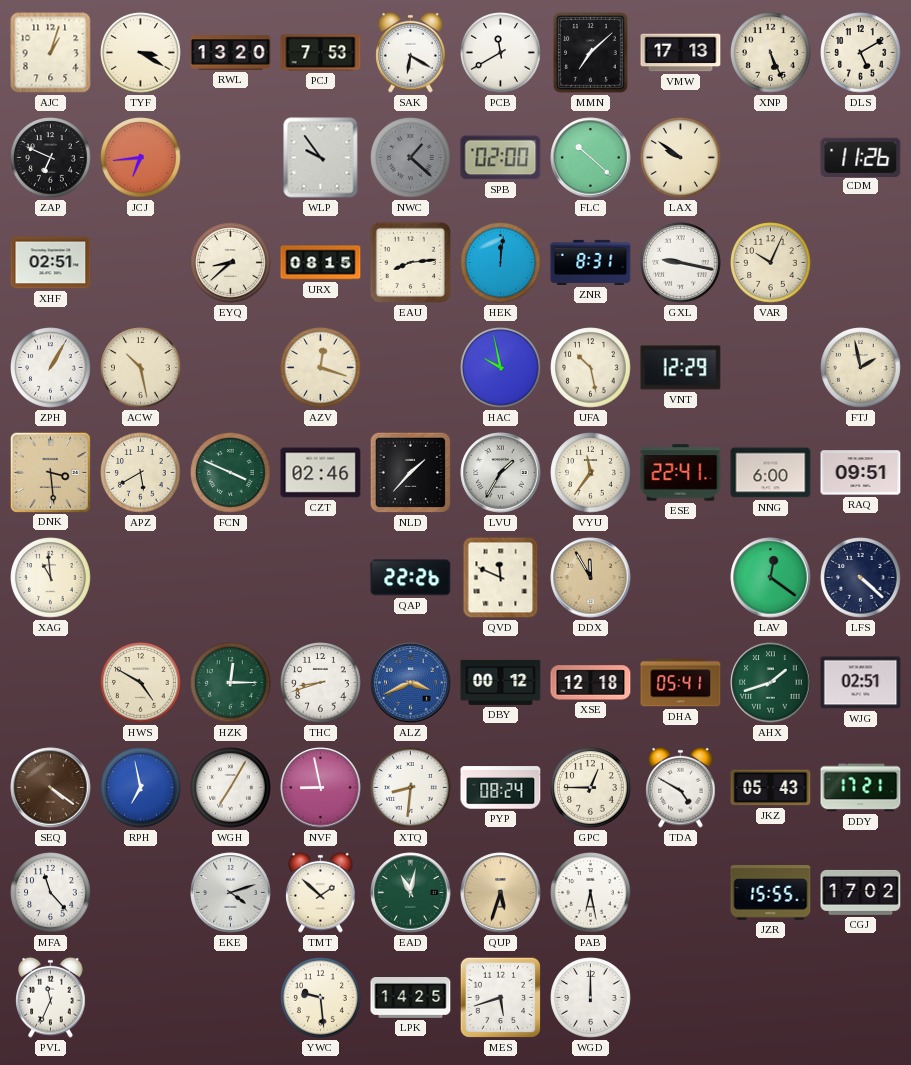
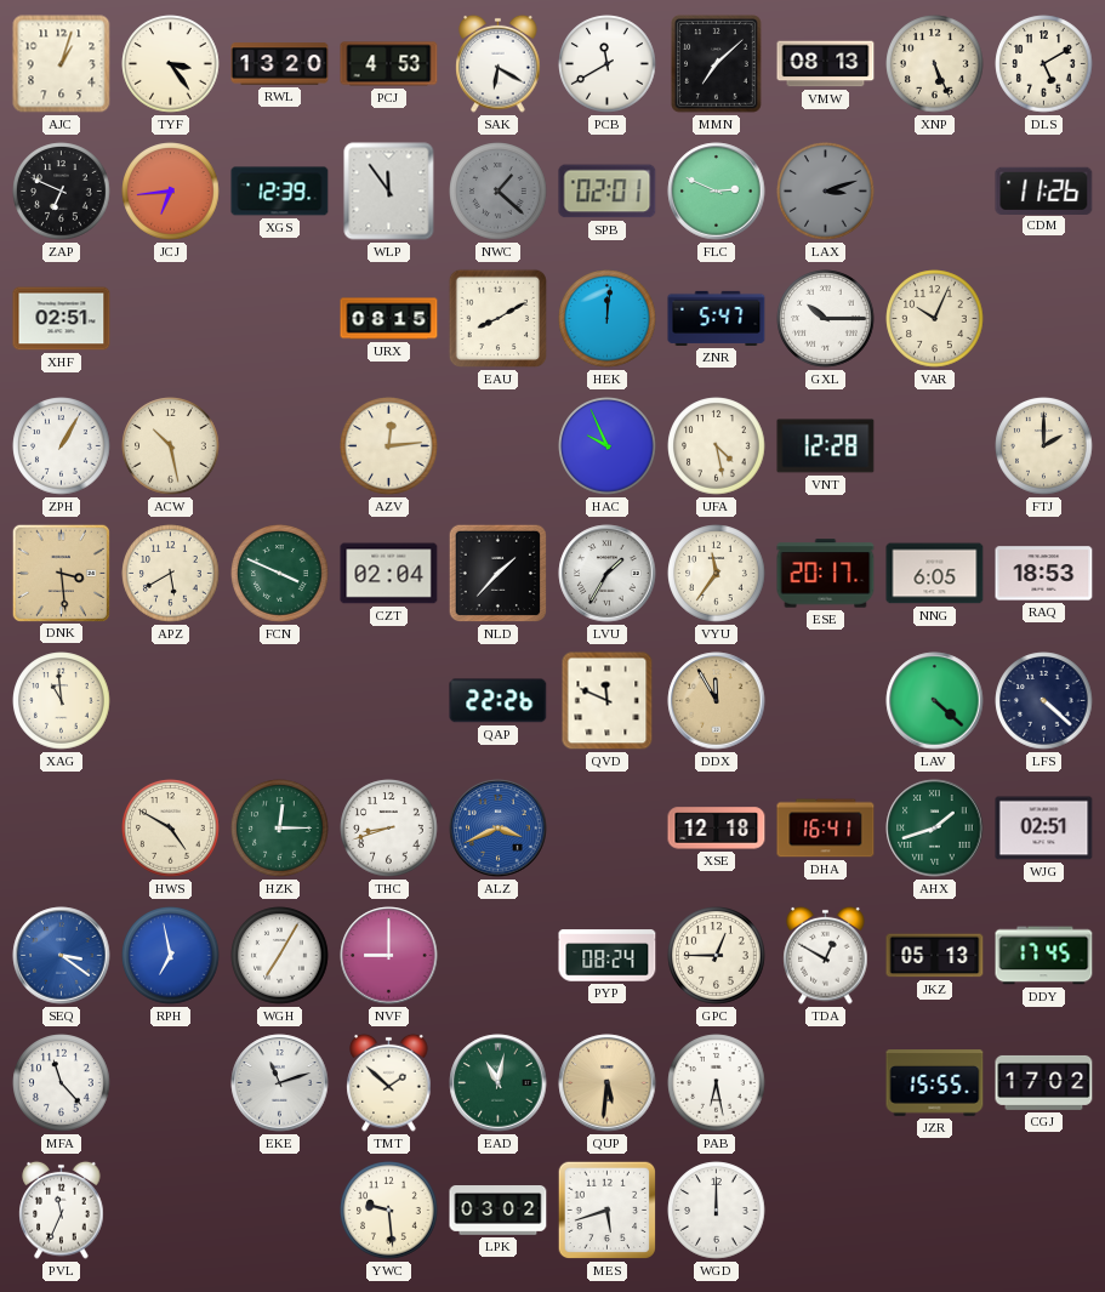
TYF: 3:20 -> 3:24
PCJ: 7:53 -> 4:53
VMW: 17:13 -> 08:13
XGS: none -> 12:39
WLP: 9:54 -> 11:54
SPB: 02:00 -> 02:01
FLC: 10:22 -> 2:49
LAX: 9:51 -> 3:12
LAX dial: cream -> grey
EYQ: 8:38 -> none
EAU: 8:14 -> 8:10
ZNR: 8:31 -> 5:47
GXL: 9:17 -> 10:15
AZV: 12:18 -> 12:14
HAC: 9:58 -> 9:56
UFA: 10:28 -> 4:28
VNT: 12:29 -> 12:28
FTJ: 1:58 -> 2:00
CZT: 02:46 -> 02:04
ESE: 22:41 -> 20:17
NNG: 6:00 -> 6:05
RAQ: 09:51 -> 18:53
LAV: 12:21 -> 4:22
DBY: 00:12 -> none
DHA: 05:41 -> 16:41
SEQ: 4:21 -> 3:21
SEQ dial: brown -> blue
NVF: 8:58 -> 9:00
XTQ: 8:31 -> none
TDA: 4:50 -> 12:50
JKZ: 05:43 -> 05:13
DDY: 17:21 -> 17:45
EKE: 4:12 -> 11:12
QUP: 5:33 -> 5:31
LPK: 14:25 -> 03:02
